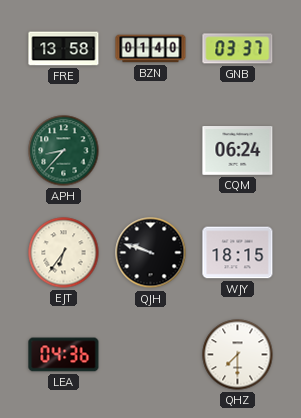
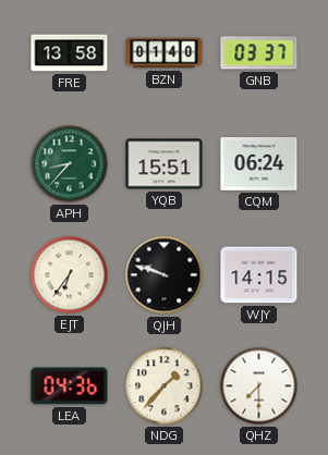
YQB: none -> 15:51
WJY: 18:15 -> 14:15
NDG: none -> 1:37
